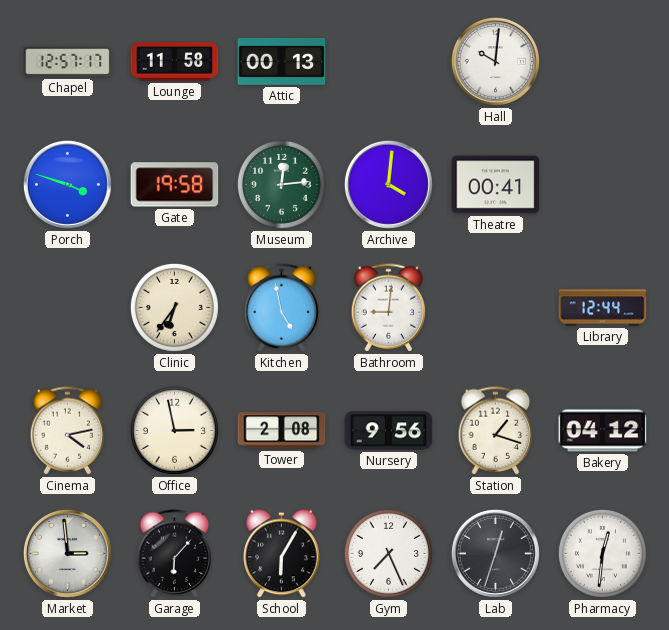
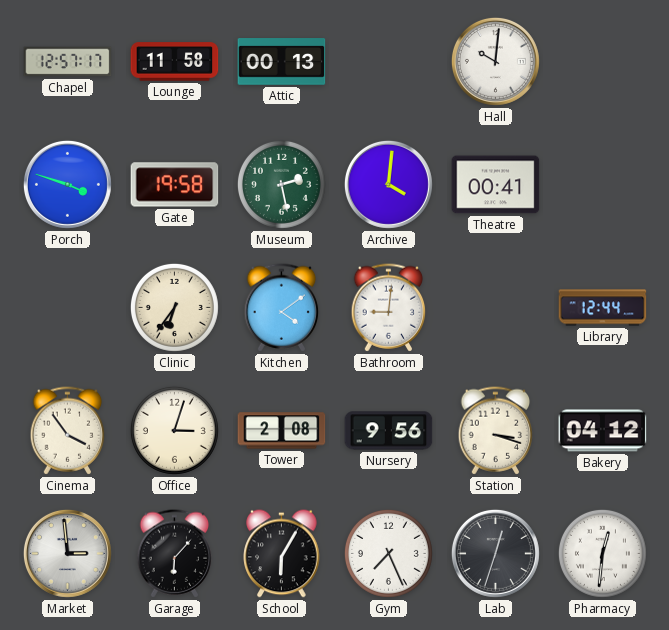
Museum: 12:14 -> 2:28
Kitchen: 4:58 -> 4:09
Cinema: 4:13 -> 3:54
Office: 2:58 -> 3:03
Station: 1:18 -> 3:18
